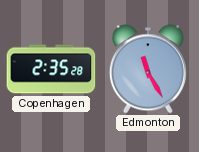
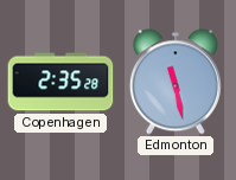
Edmonton: 11:25 -> 11:28
